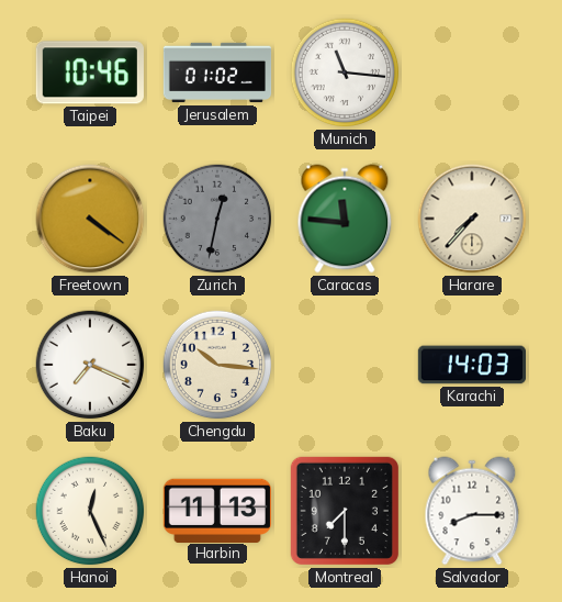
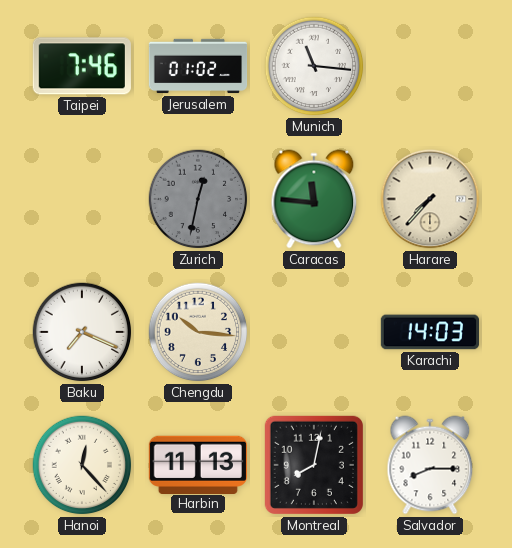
Taipei: 10:46 -> 7:46
Freetown: 4:21 -> none
Hanoi: 12:26 -> 12:23
Montreal: 7:30 -> 8:02
